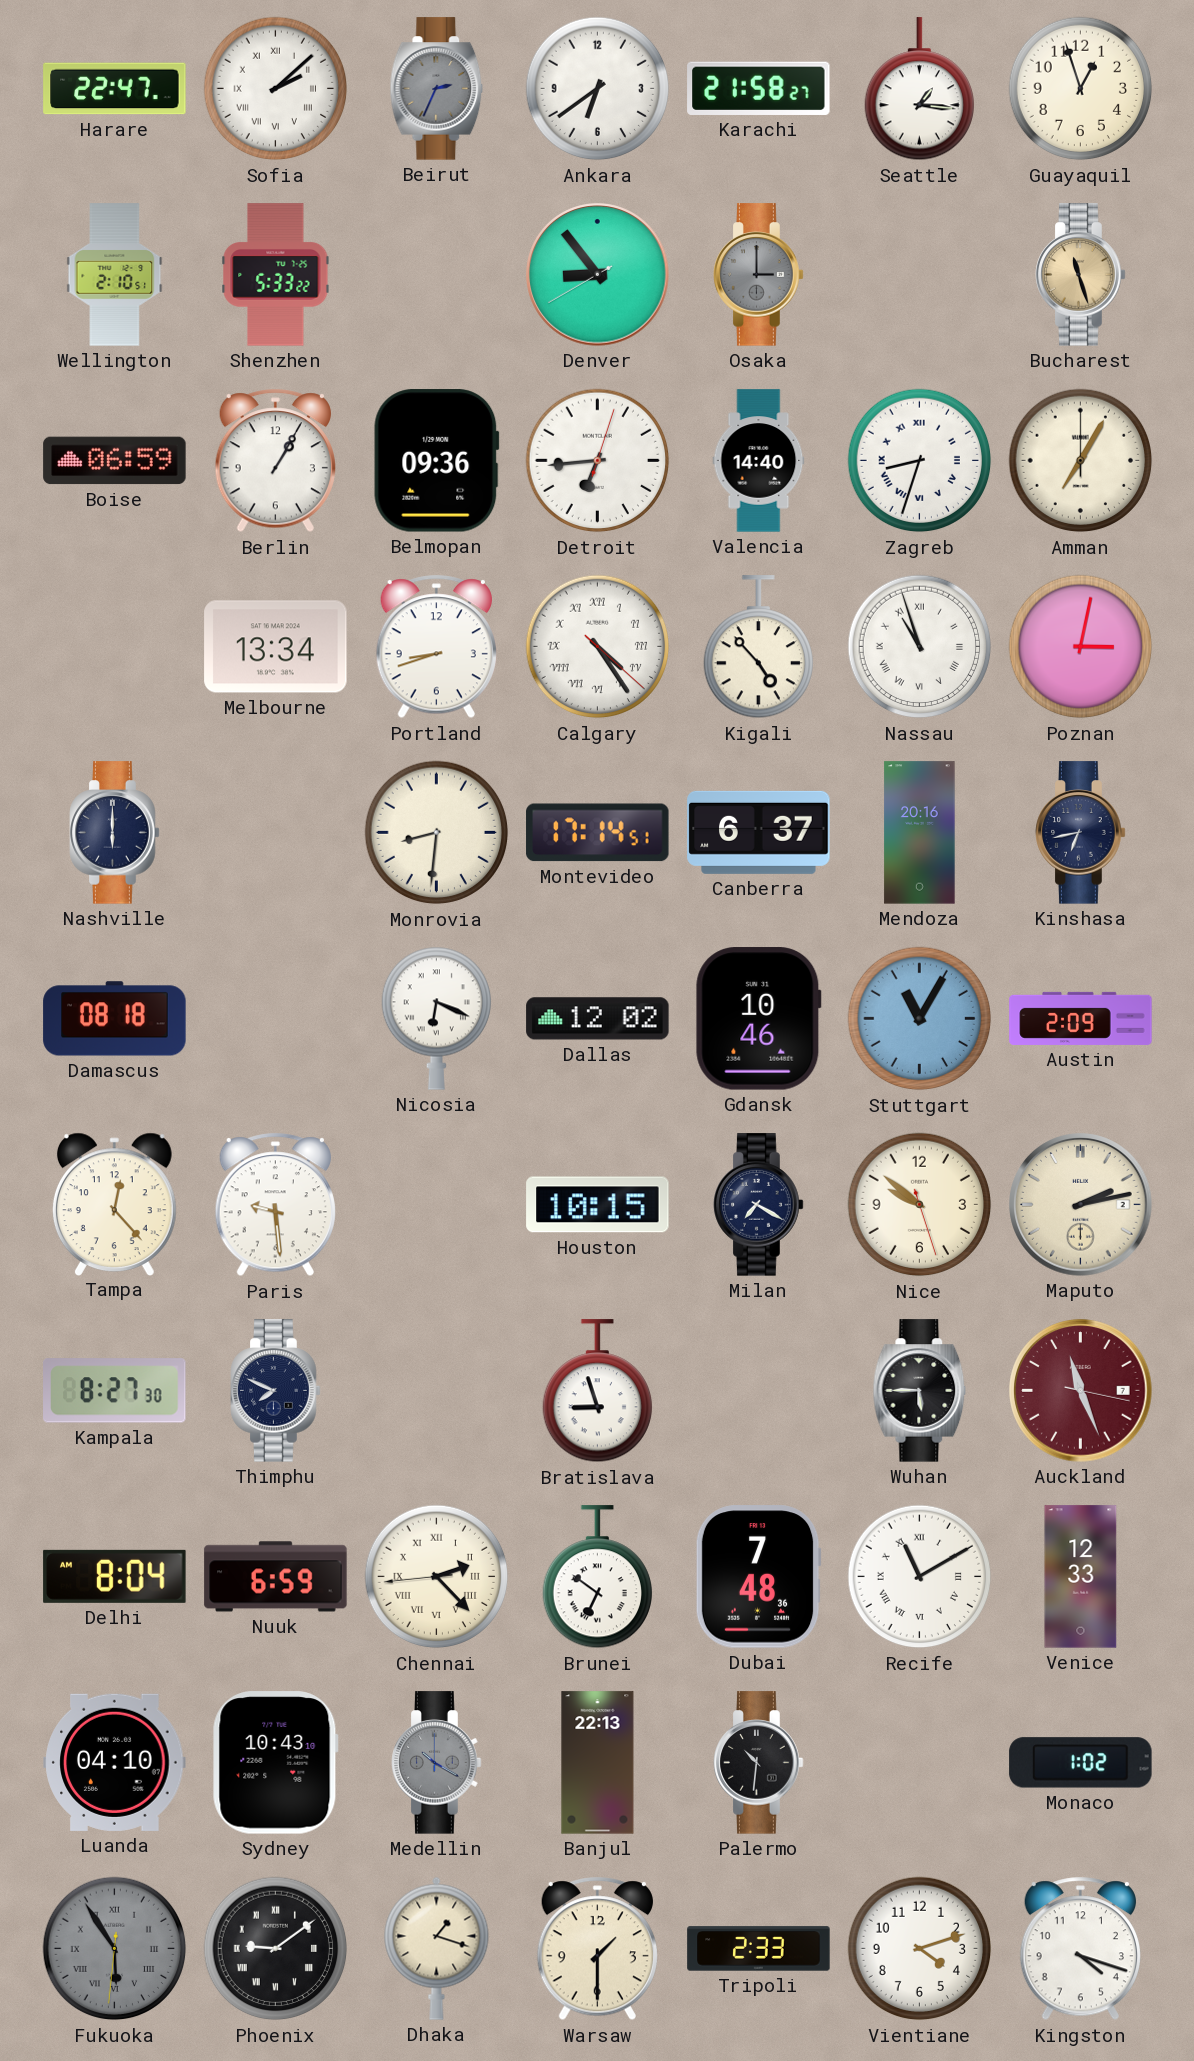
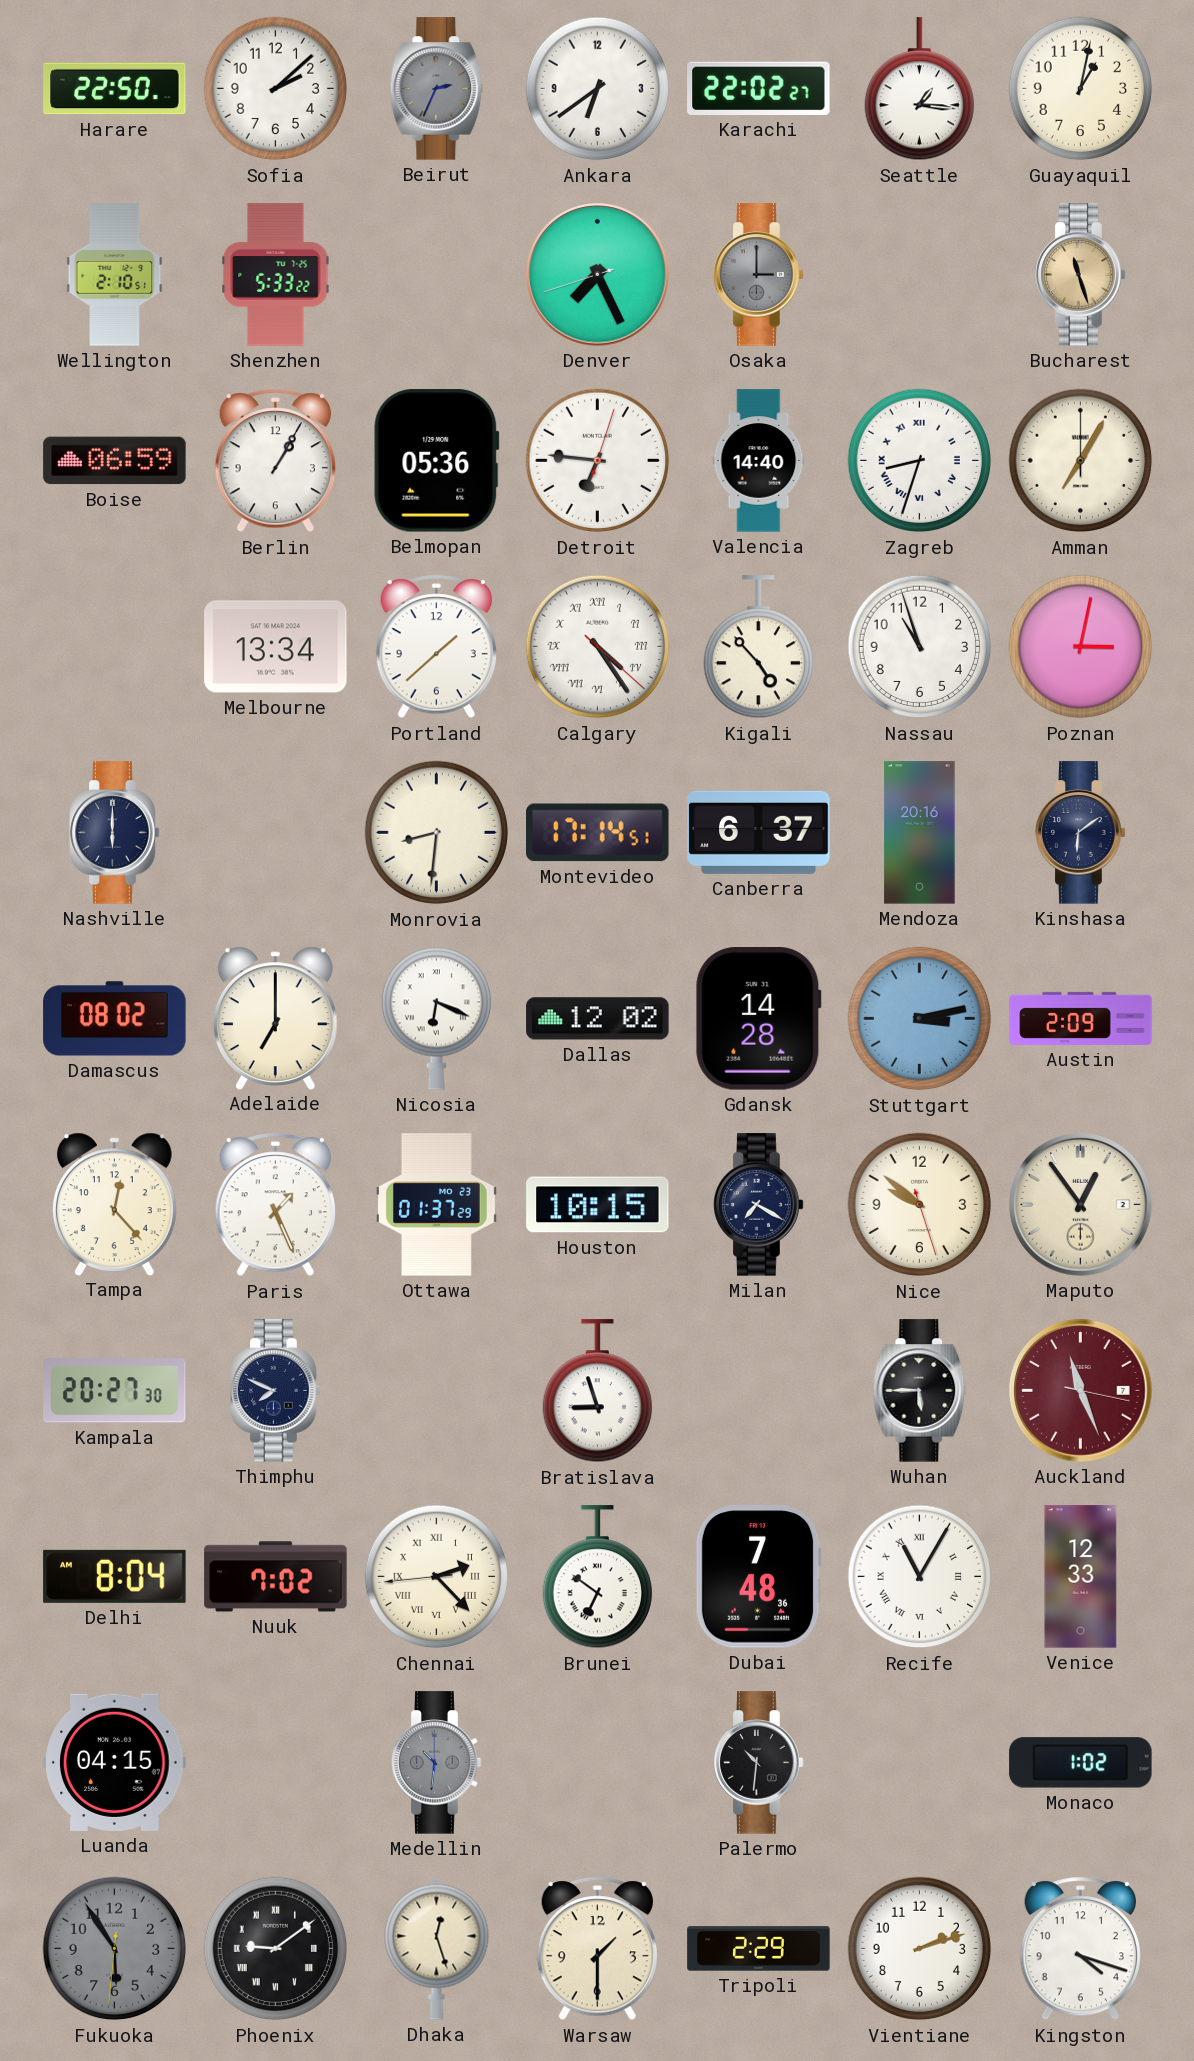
Harare: 22:47 -> 22:50
Sofia numerals: Roman -> Arabic
Karachi: 21:58 -> 22:02
Guayaquil: 12:57 -> 1:02
Denver: 8:53 -> 7:25
Belmopan: 09:36 -> 05:36
Detroit: 6:44 -> 6:46
Portland: 8:42 -> 1:38
Nassau numerals: Roman -> Arabic
Kinshasa: 6:43 -> 6:09
Damascus: 08:18 -> 08:02
Adelaide: none -> 7:00
Gdansk: 10:46 -> 14:28
Stuttgart: 11:05 -> 3:13
Paris: 9:29 -> 1:26
Ottawa: none -> 01:37
Maputo: 2:13 -> 12:54
Kampala: 8:27 -> 20:27
Nuuk: 6:59 -> 7:02
Recife: 11:10 -> 11:05
Luanda: 04:10 -> 04:15
Sydney: 10:43 -> none
Medellin: 10:20 -> 10:31
Banjul: 22:13 -> none
Fukuoka numerals: Roman -> Arabic
Dhaka: 1:18 -> 12:27
Tripoli: 2:33 -> 2:29
Vientiane: 4:12 -> 2:12
